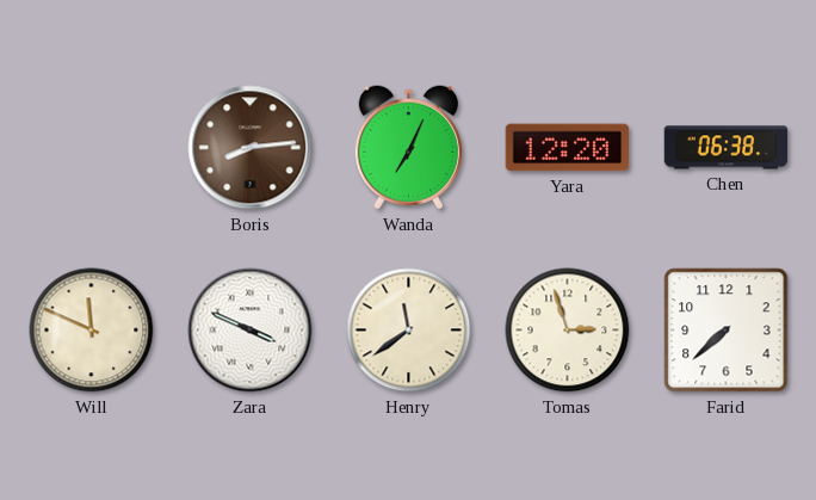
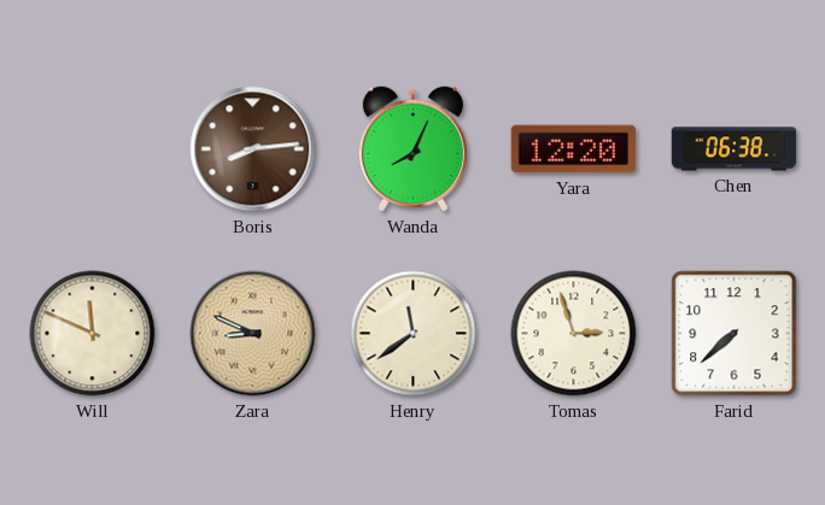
Wanda: 7:04 -> 8:04
Zara: 3:49 -> 8:49
Zara dial: white -> champagne
